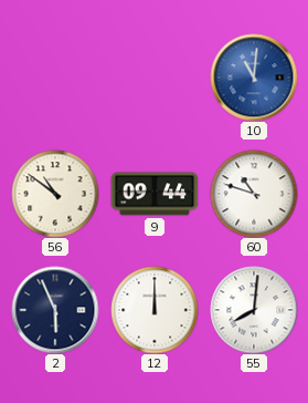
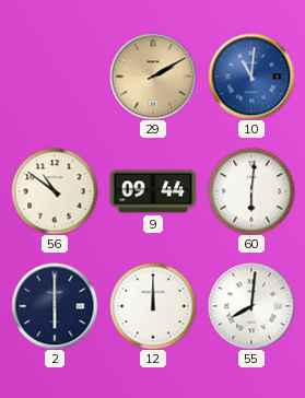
29: none -> 2:10
60: 10:48 -> 6:01
2: 5:56 -> 6:00
